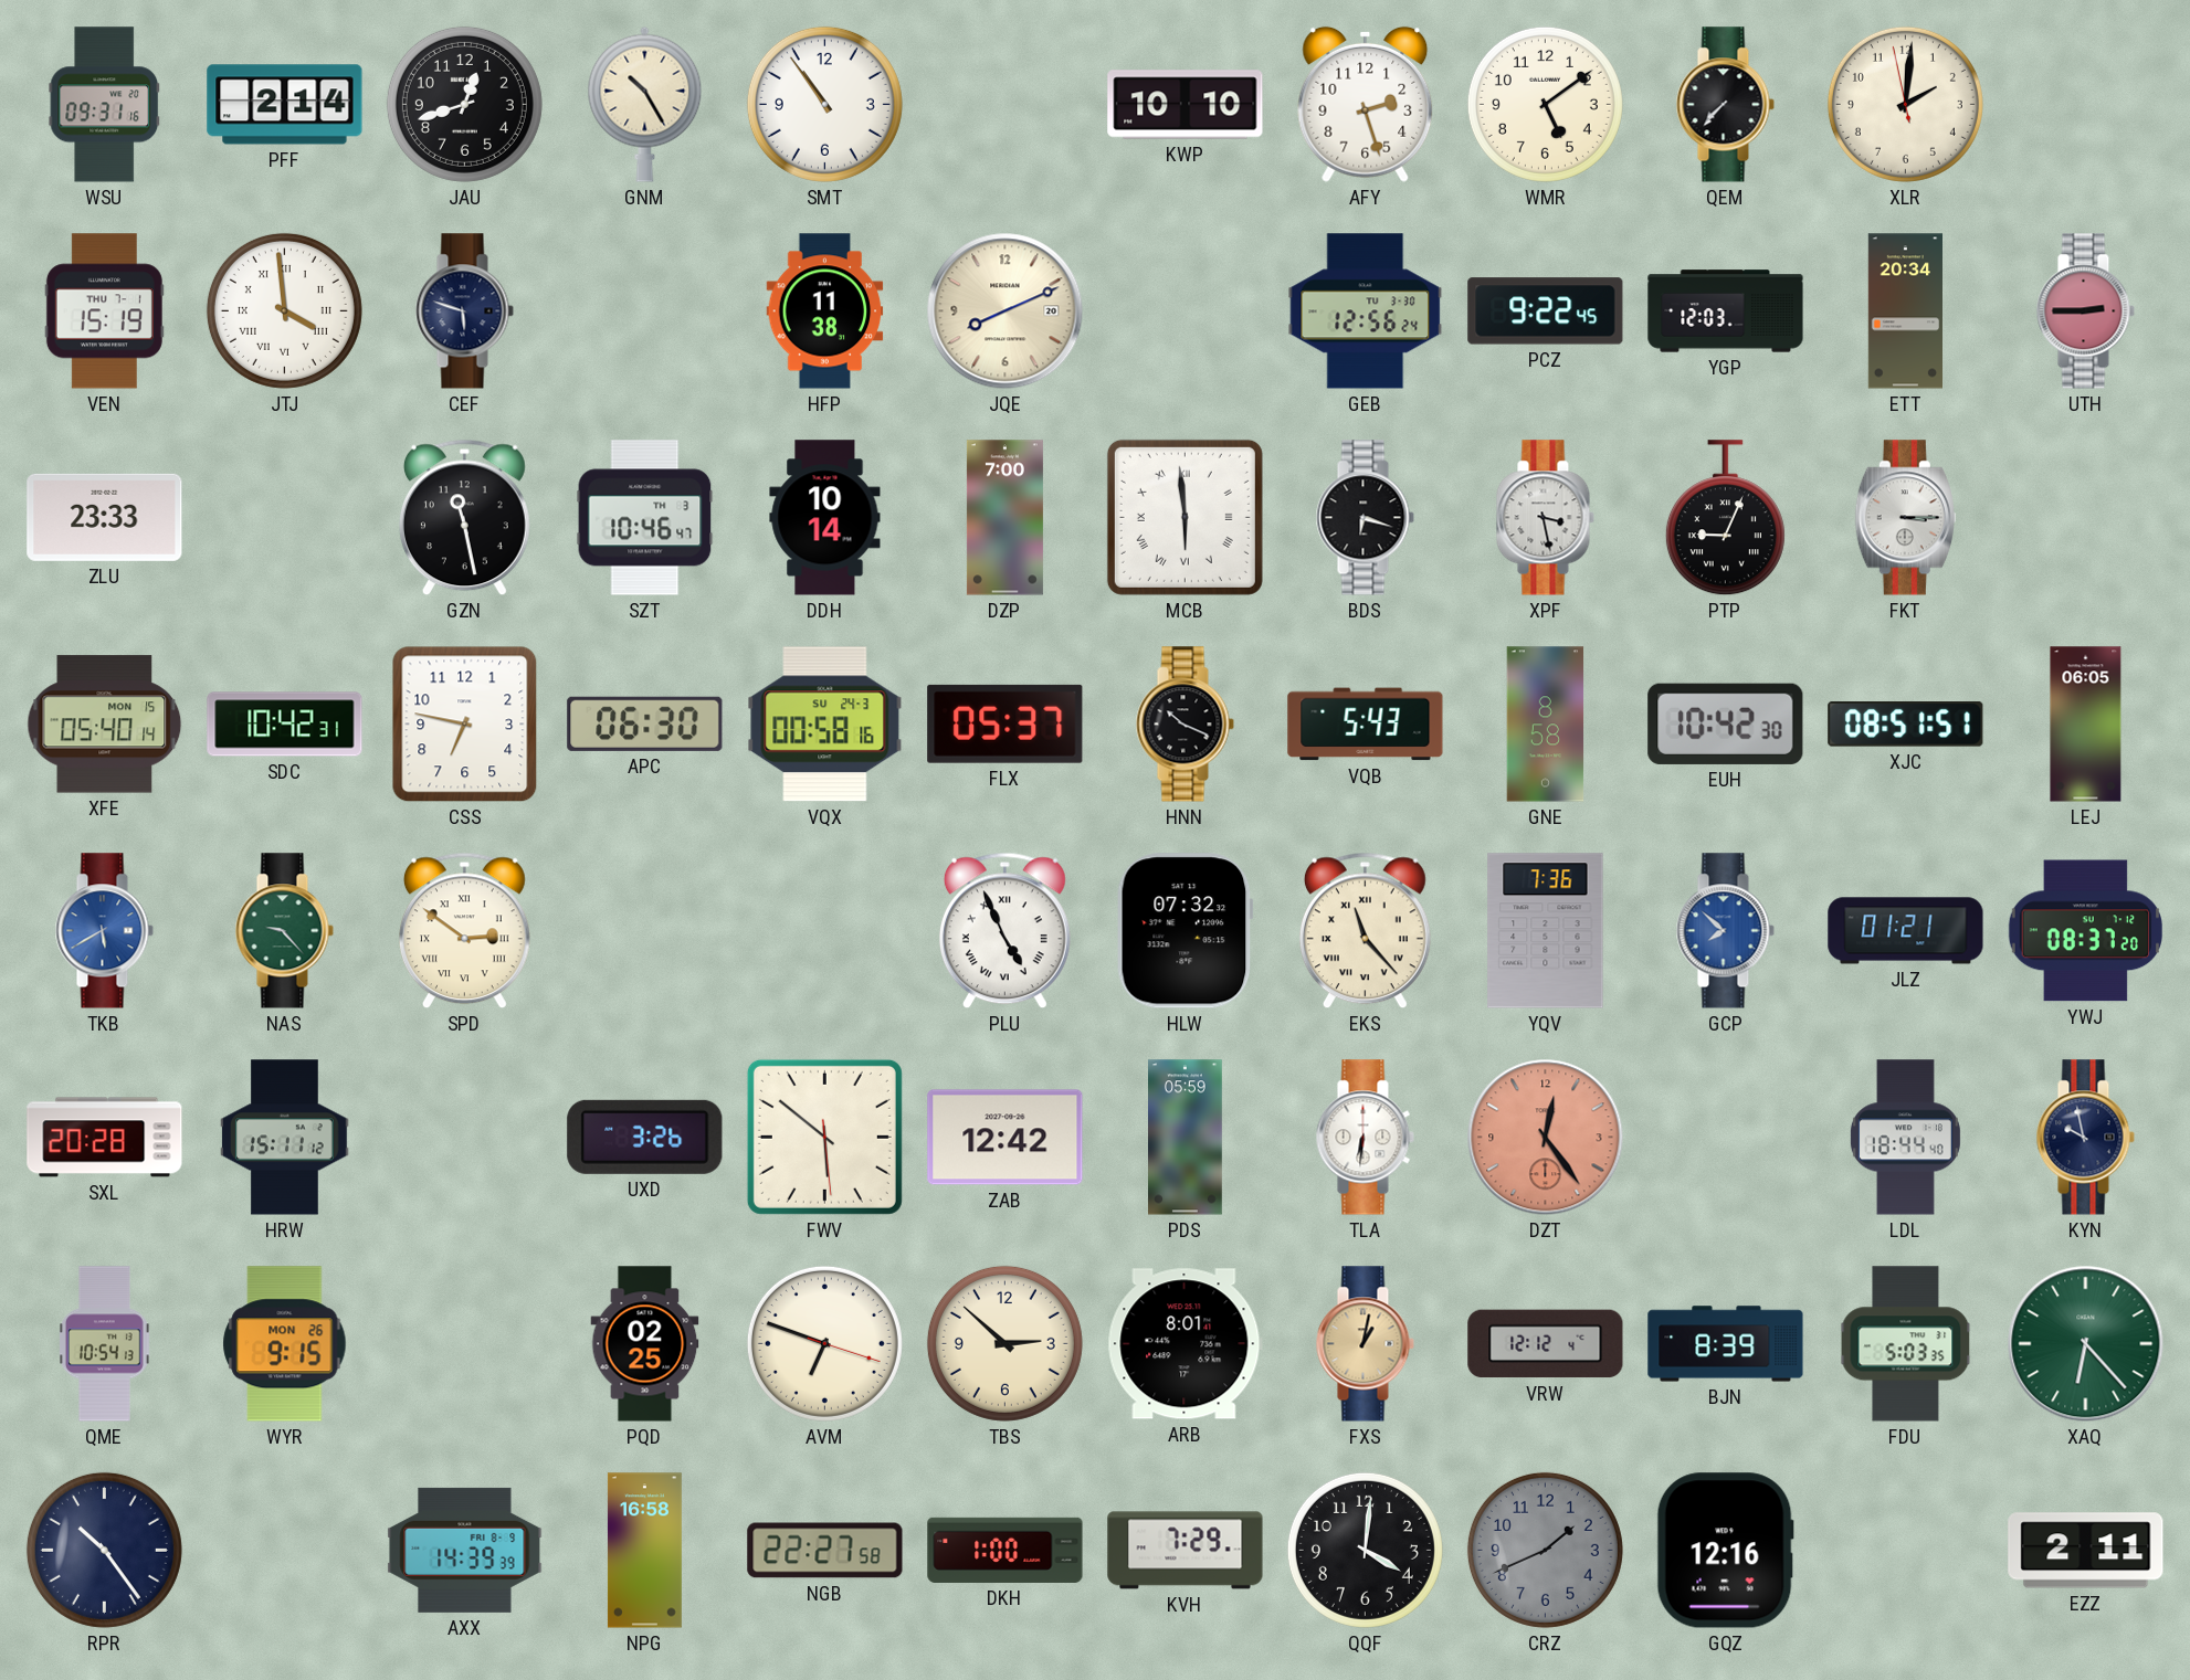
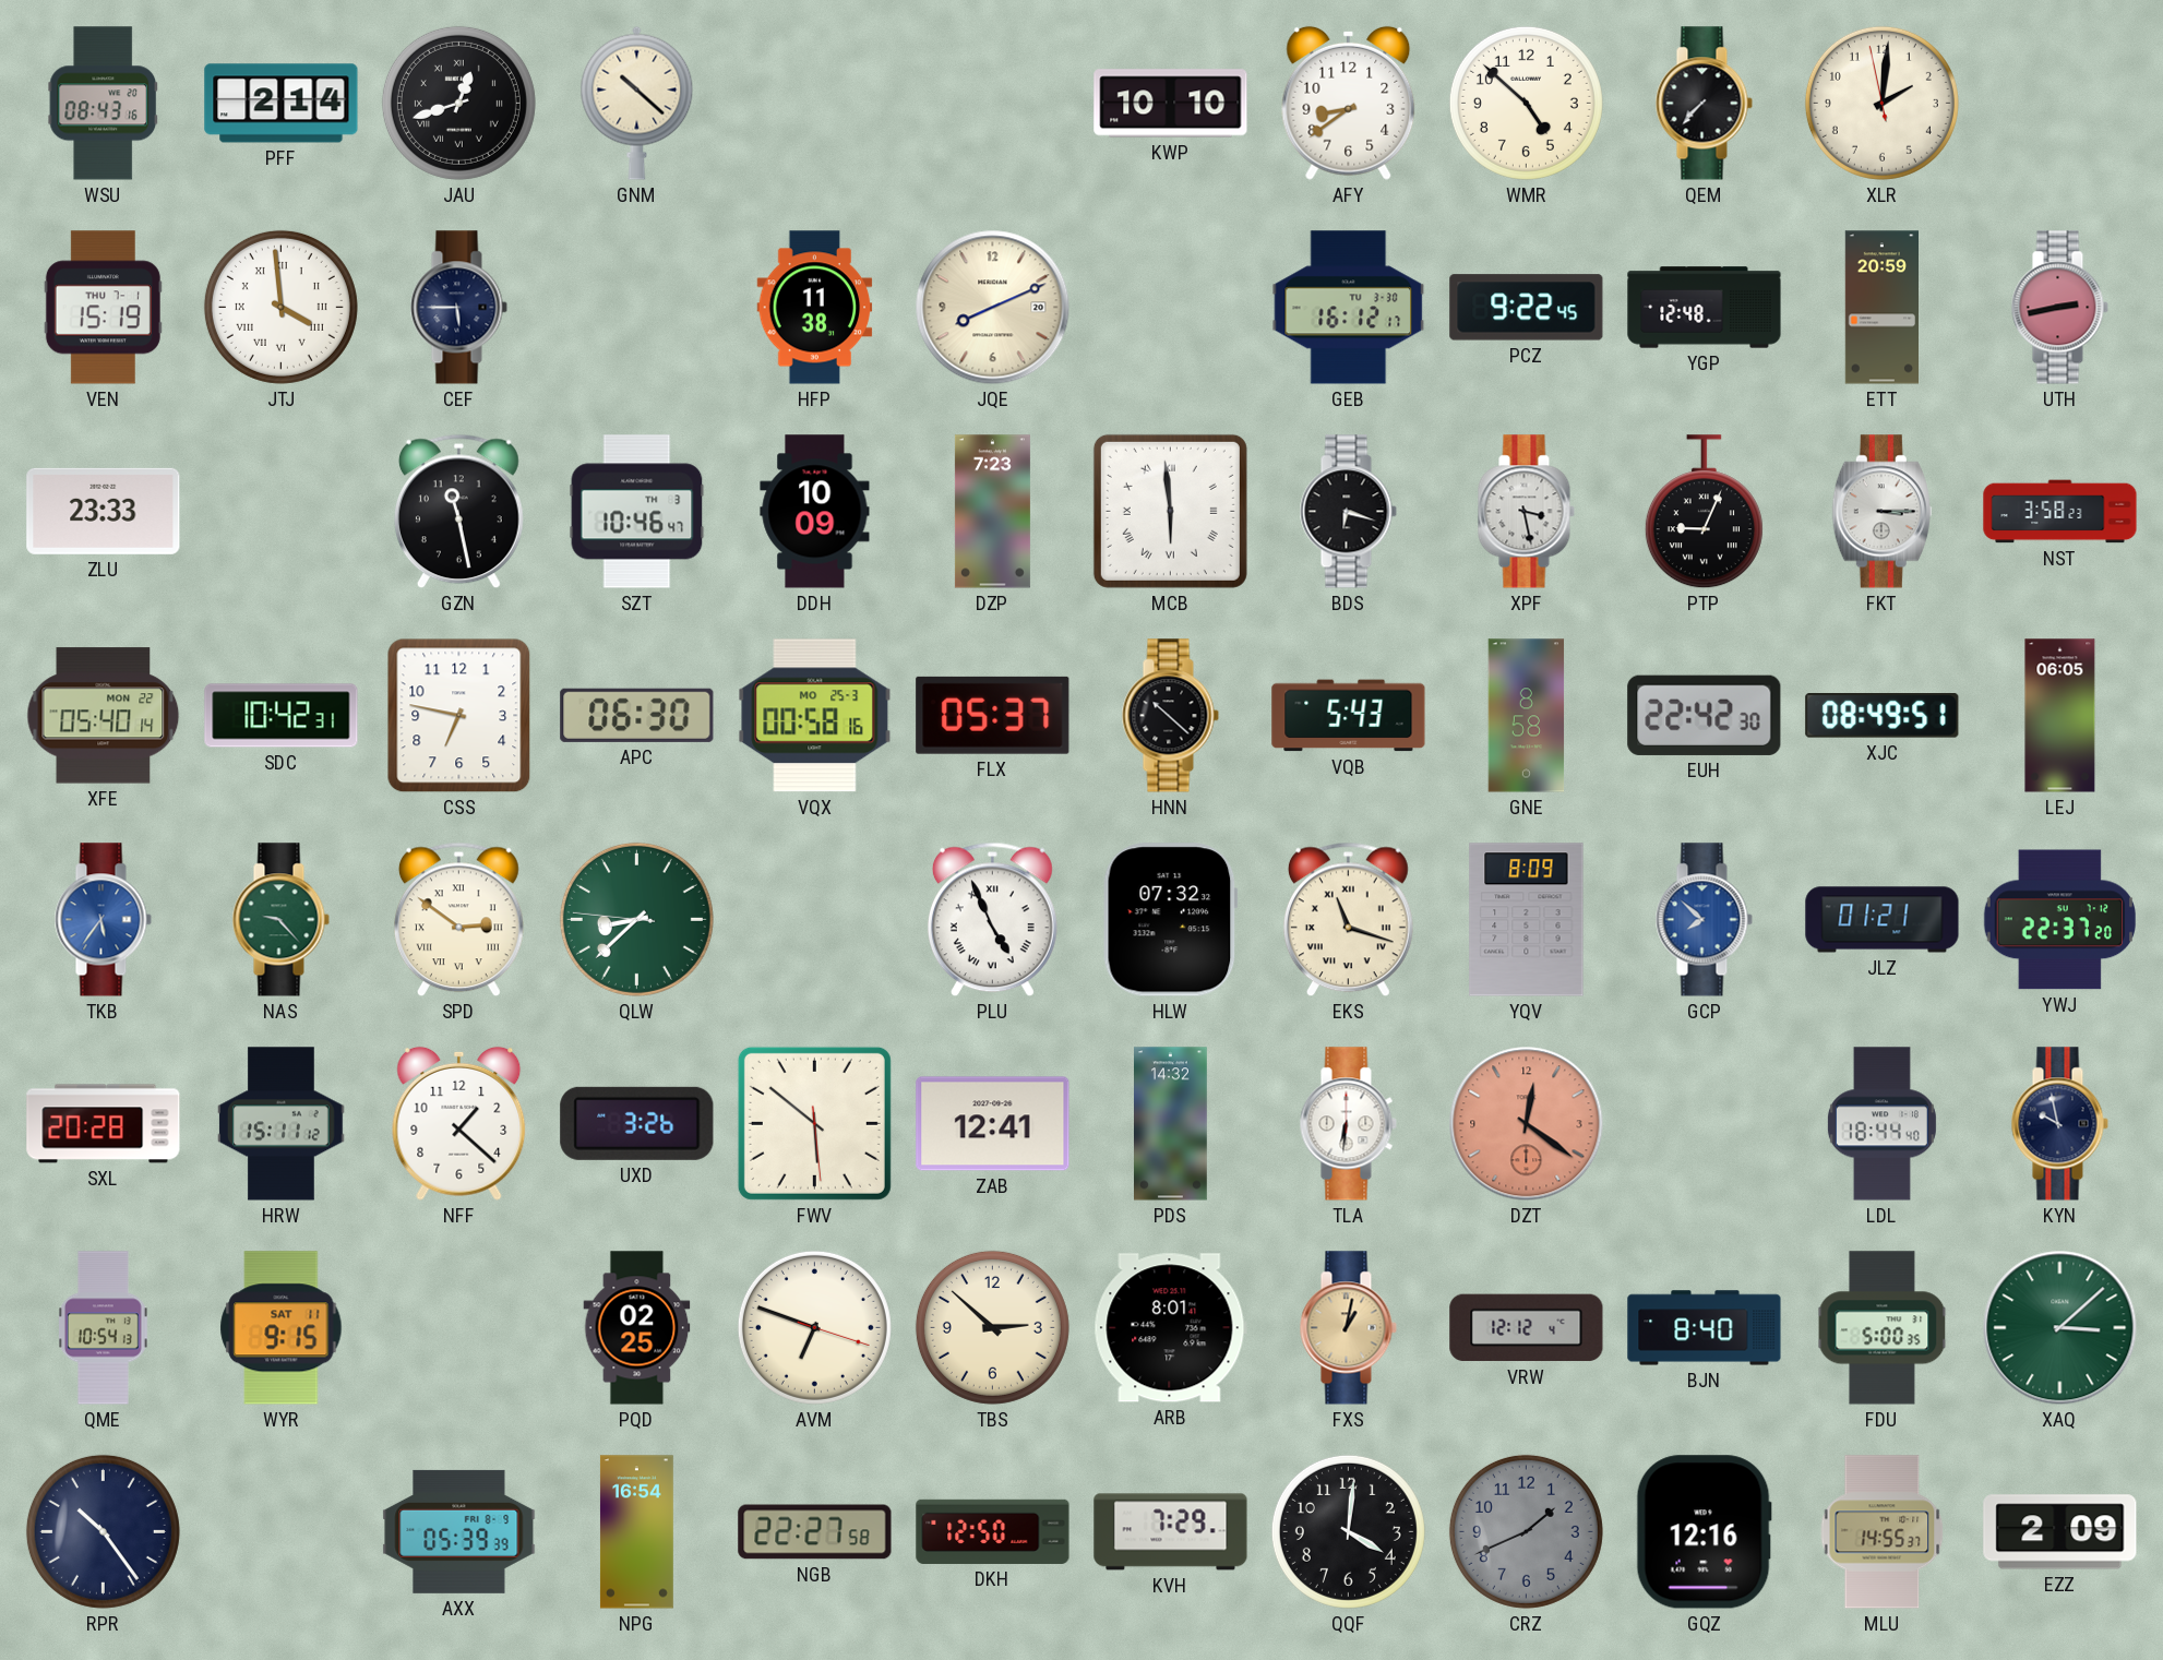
WSU: 09:31 -> 08:43
JAU numerals: Arabic -> Roman
GNM: 10:25 -> 10:22
SMT: 10:54 -> none
AFY: 2:27 -> 8:39
WMR: 5:09 -> 4:52
CEF: 5:48 -> 5:45
GEB: 12:56 -> 16:12
YGP: 12:03 -> 12:48
ETT: 20:34 -> 20:59
UTH: 2:45 -> 2:43
DDH: 10:14 -> 10:09
DZP: 7:00 -> 7:23
NST: none -> 3:58
XFE date: MON 15 -> MON 22
VQX date: SU 24-3 -> MO 25-3
HNN: 10:19 -> 10:22
EUH: 10:42 -> 22:42
XJC: 08:51 -> 08:49
TKB: 5:40 -> 5:36
QLW: none -> 8:37
EKS: 11:23 -> 11:18
YQV: 7:36 -> 8:09
YWJ: 08:37 -> 22:37
NFF: none -> 1:22
ZAB: 12:42 -> 12:41
PDS: 05:59 -> 14:32
DZT: 12:24 -> 12:21
WYR date: MON 26 -> SAT 11
BJN: 8:39 -> 8:40
FDU: 5:03 -> 5:00
XAQ: 6:23 -> 3:08
AXX: 14:39 -> 05:39
NPG: 16:58 -> 16:54
DKH: 1:00 -> 12:50
MLU: none -> 14:55
EZZ: 2:11 -> 2:09
